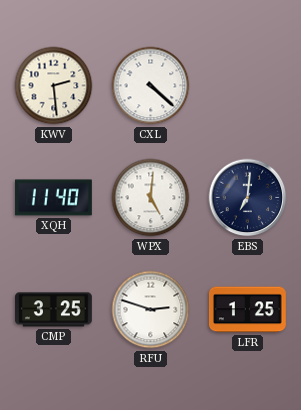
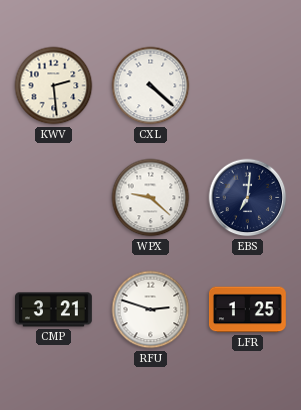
XQH: 11:40 -> none
WPX: 5:01 -> 9:22
CMP: 3:25 -> 3:21
